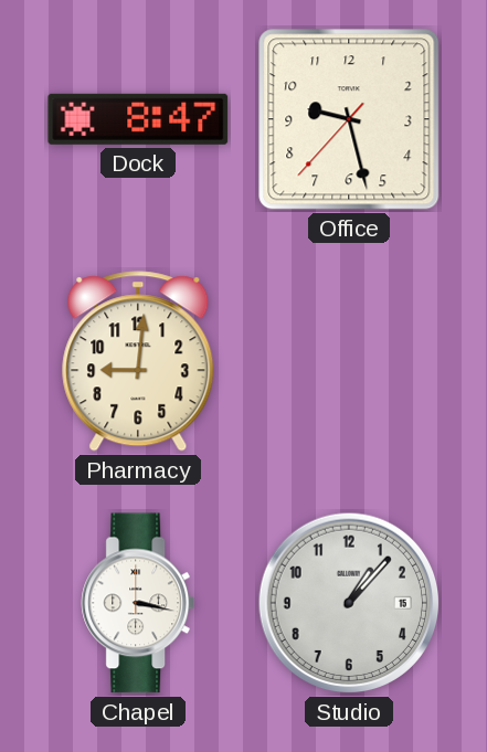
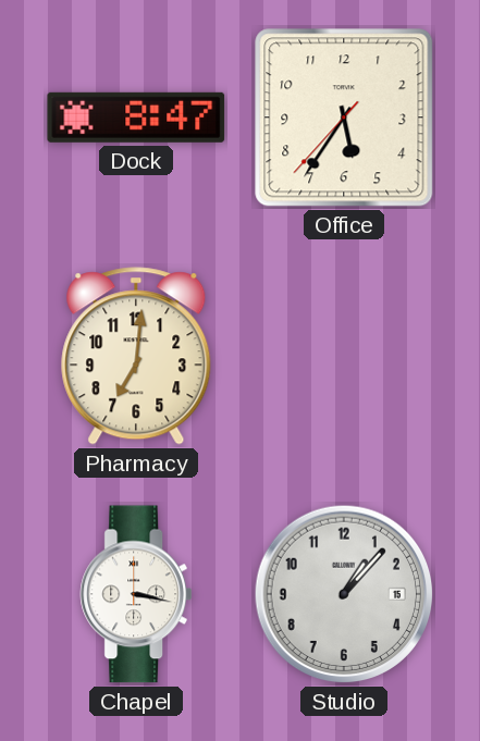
Office: 9:27 -> 5:35
Pharmacy: 9:01 -> 7:01
